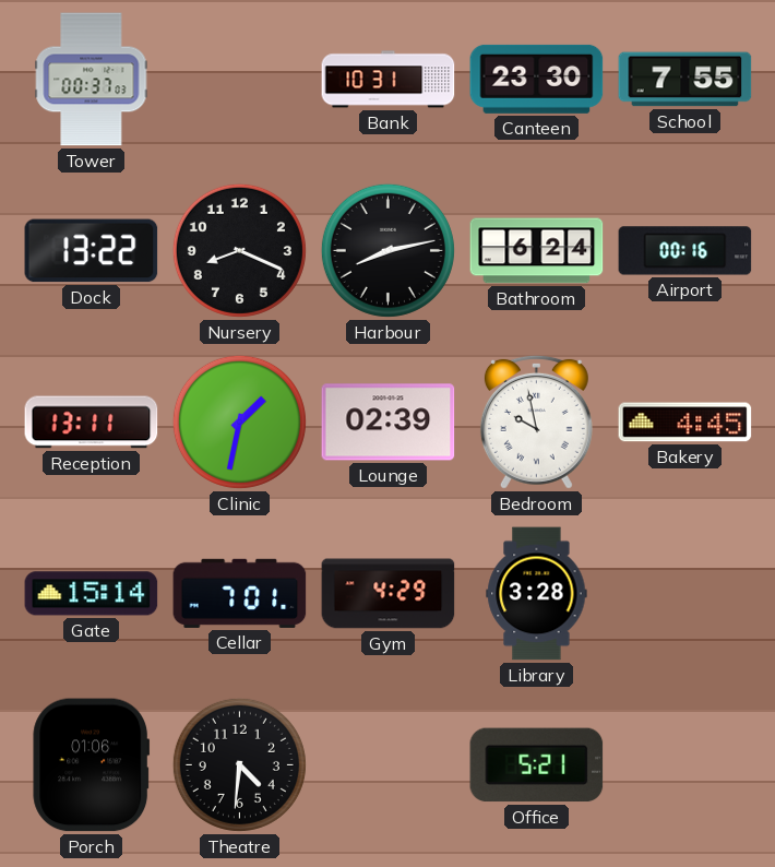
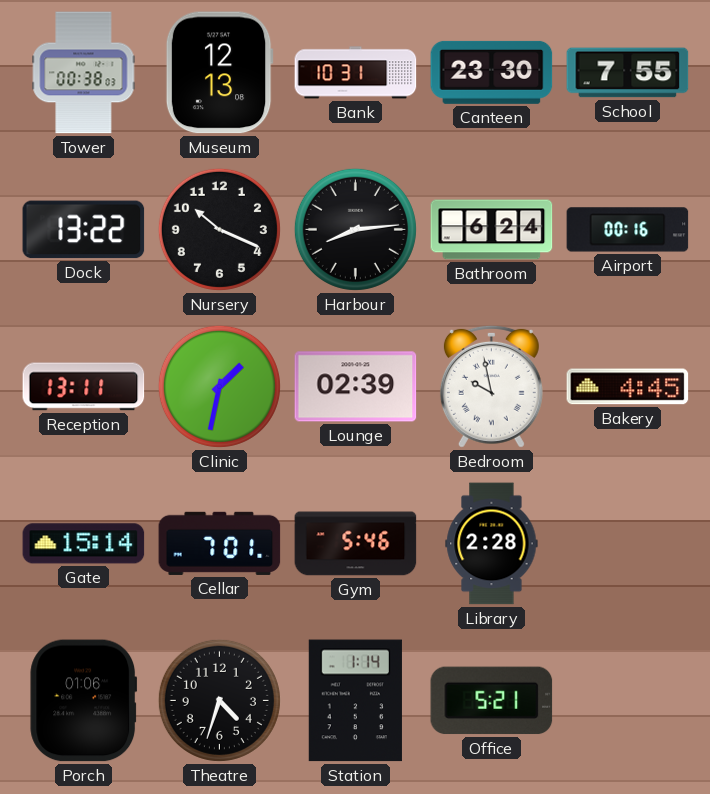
Tower: 00:37 -> 00:38
Museum: none -> 12:13
Nursery: 8:19 -> 10:19
Harbour: 8:13 -> 8:14
Gym: 4:29 -> 5:46
Library: 3:28 -> 2:28
Theatre: 4:31 -> 4:33
Station: none -> 1:14
